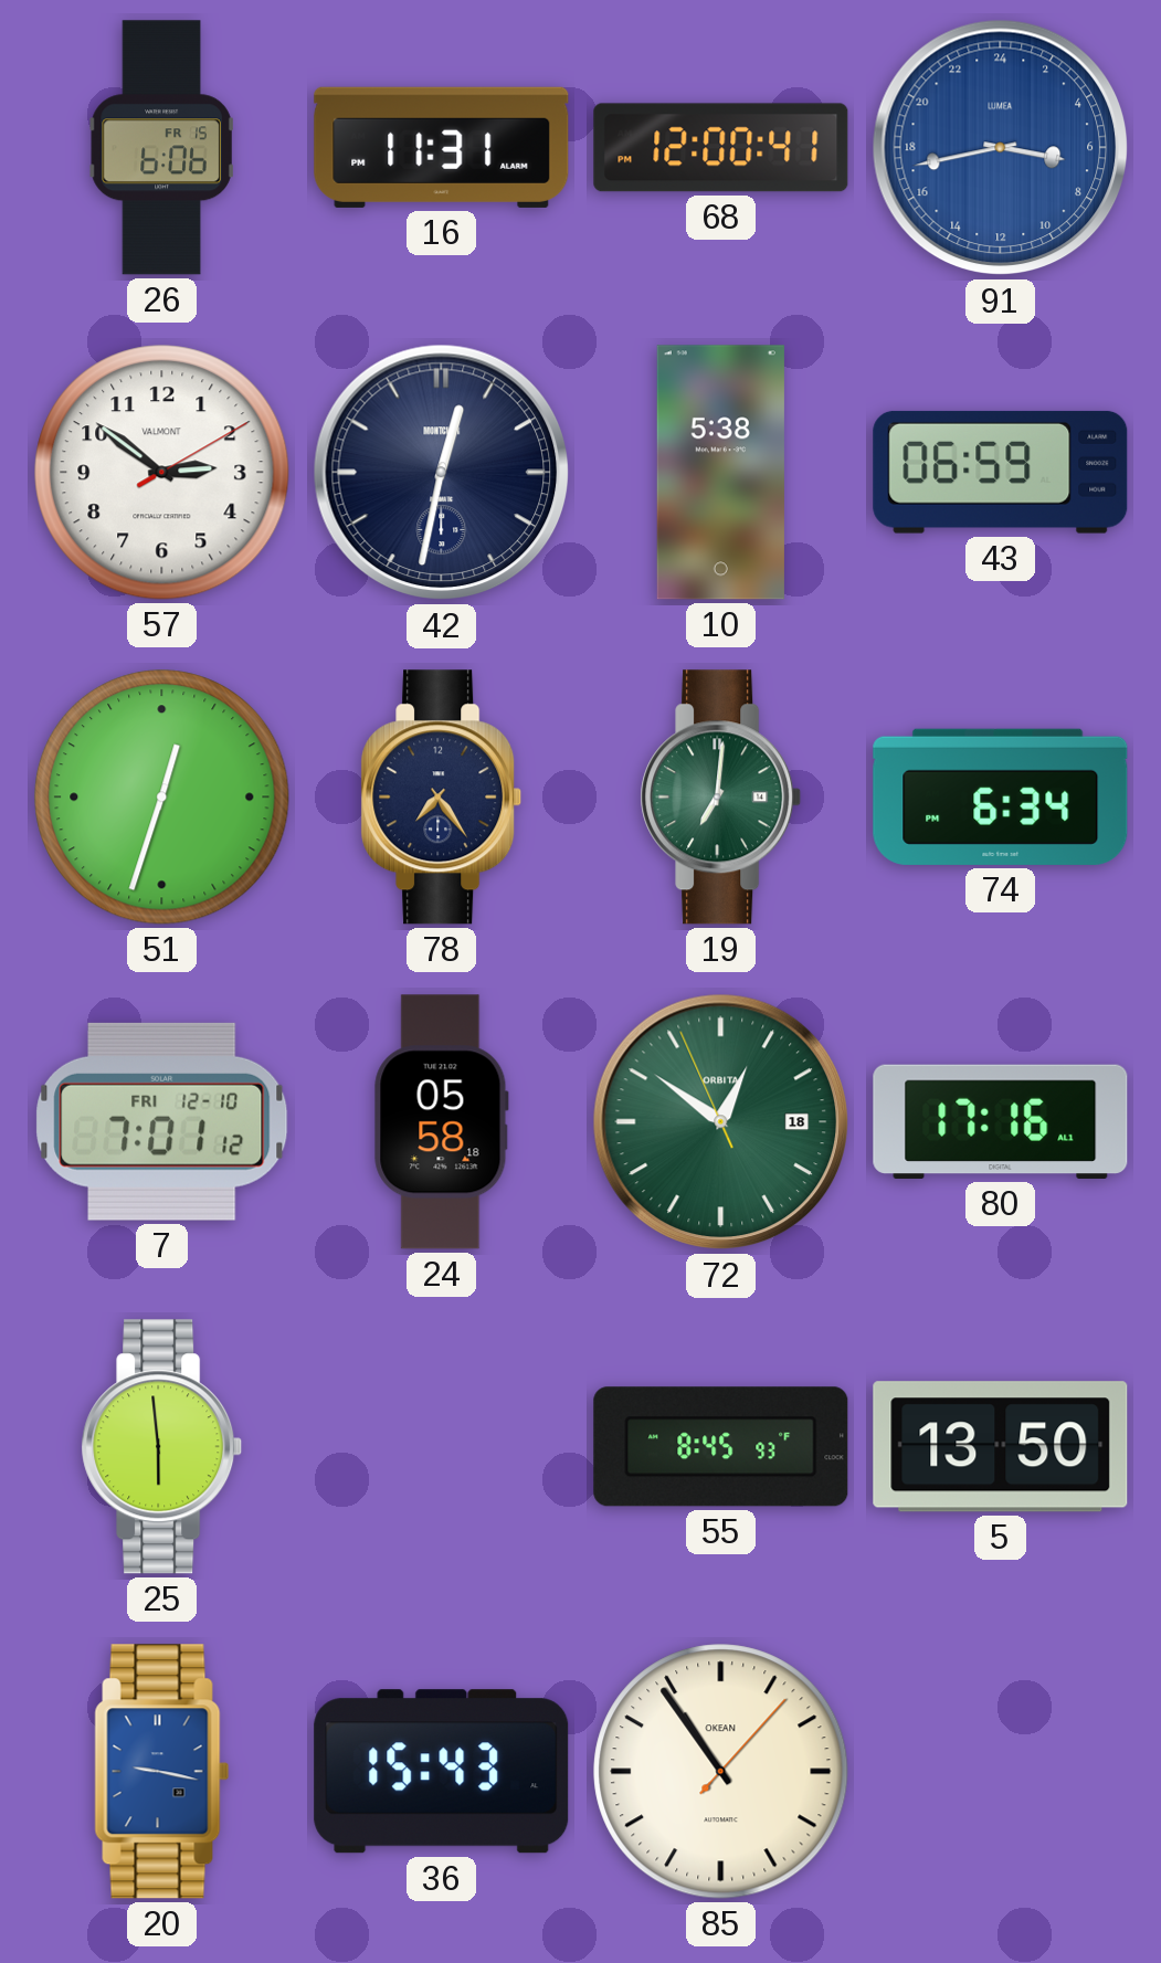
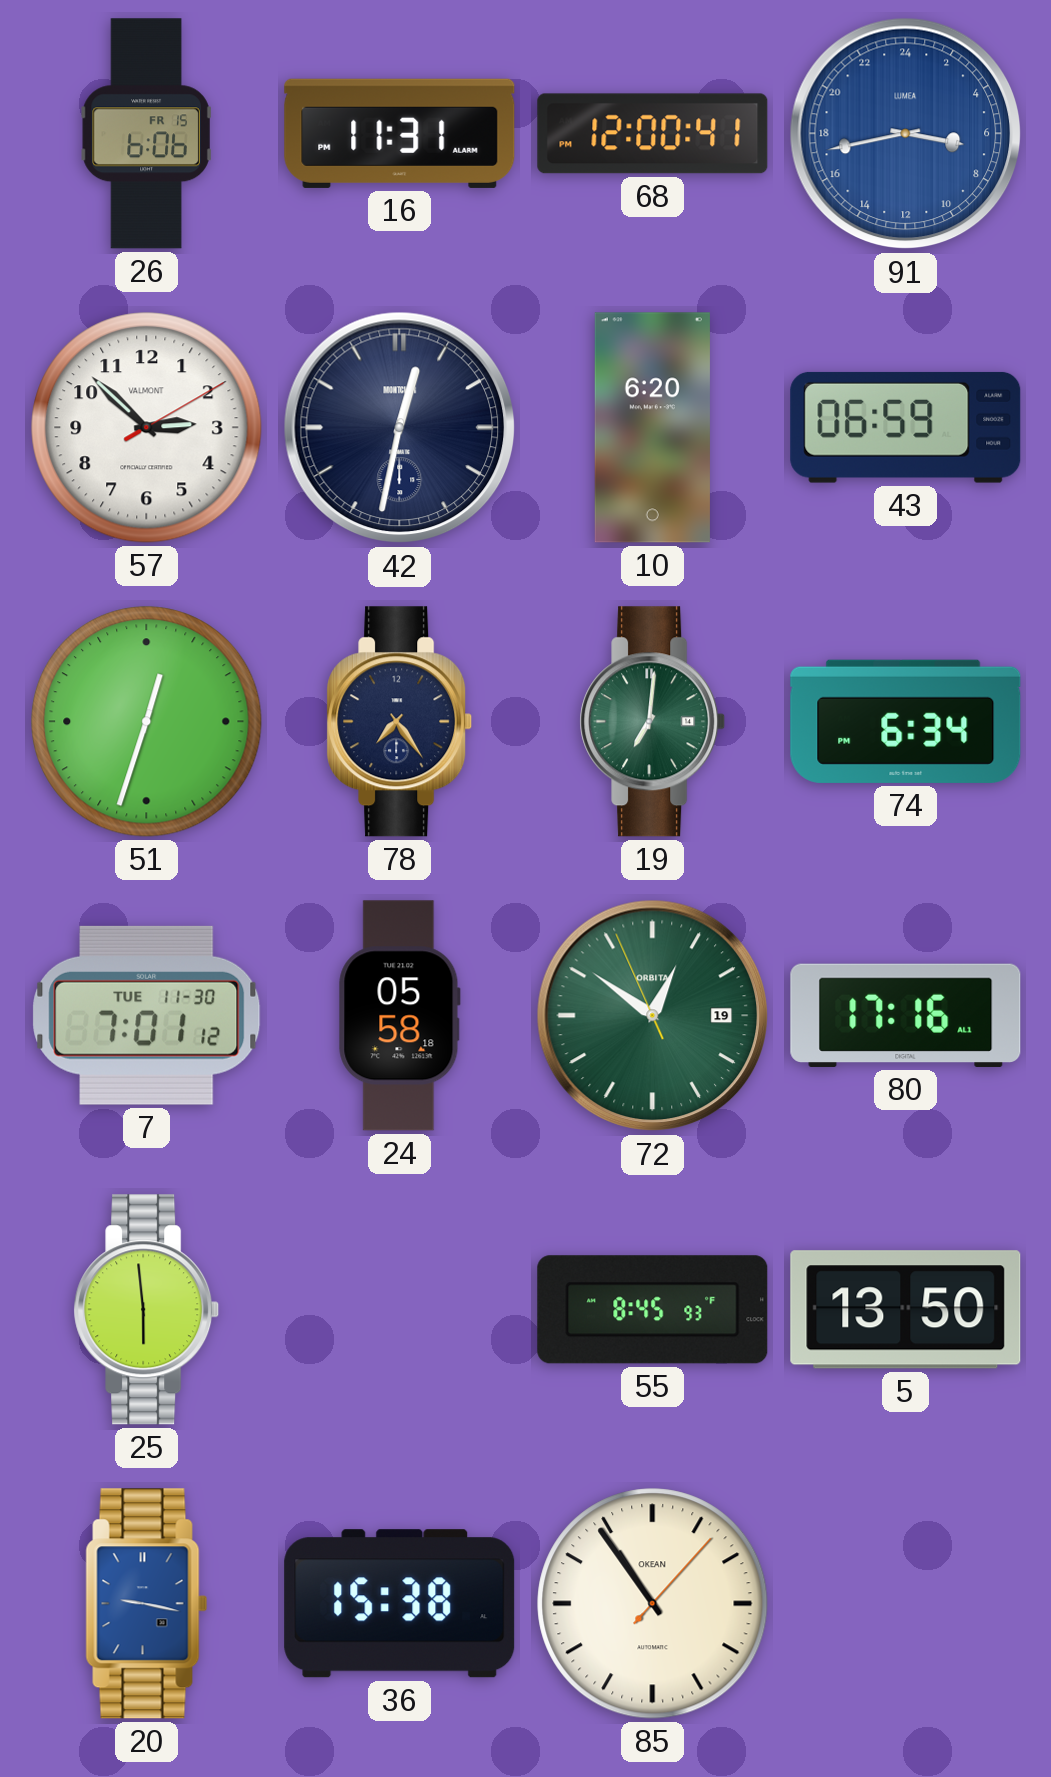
57: 2:51 -> 2:52
10: 5:38 -> 6:20
7 date: FRI 12-10 -> TUE 11-30
72 date: 18 -> 19
36: 15:43 -> 15:38
